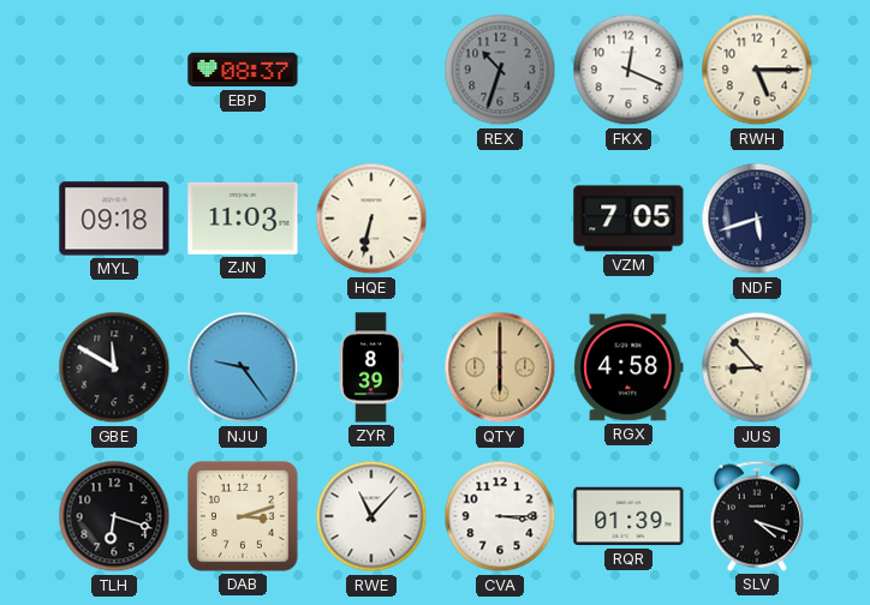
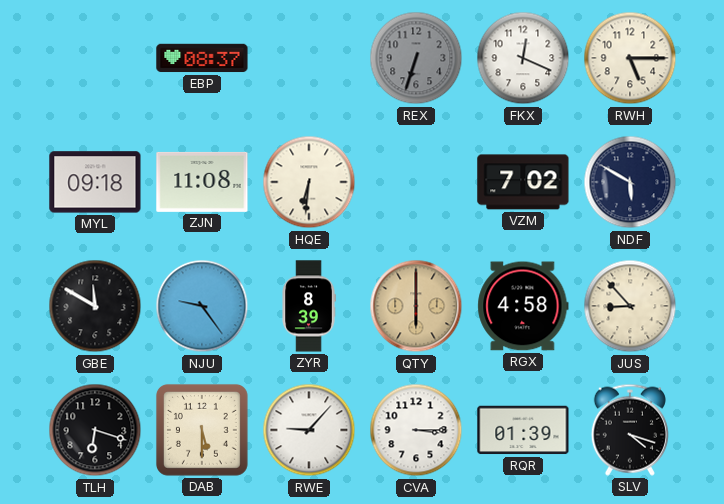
REX: 10:33 -> 6:33
ZJN: 11:03 -> 11:08
HQE: 6:32 -> 6:31
VZM: 7:05 -> 7:02
NDF: 5:42 -> 5:50
DAB: 3:12 -> 5:30
RWE: 11:07 -> 9:07
